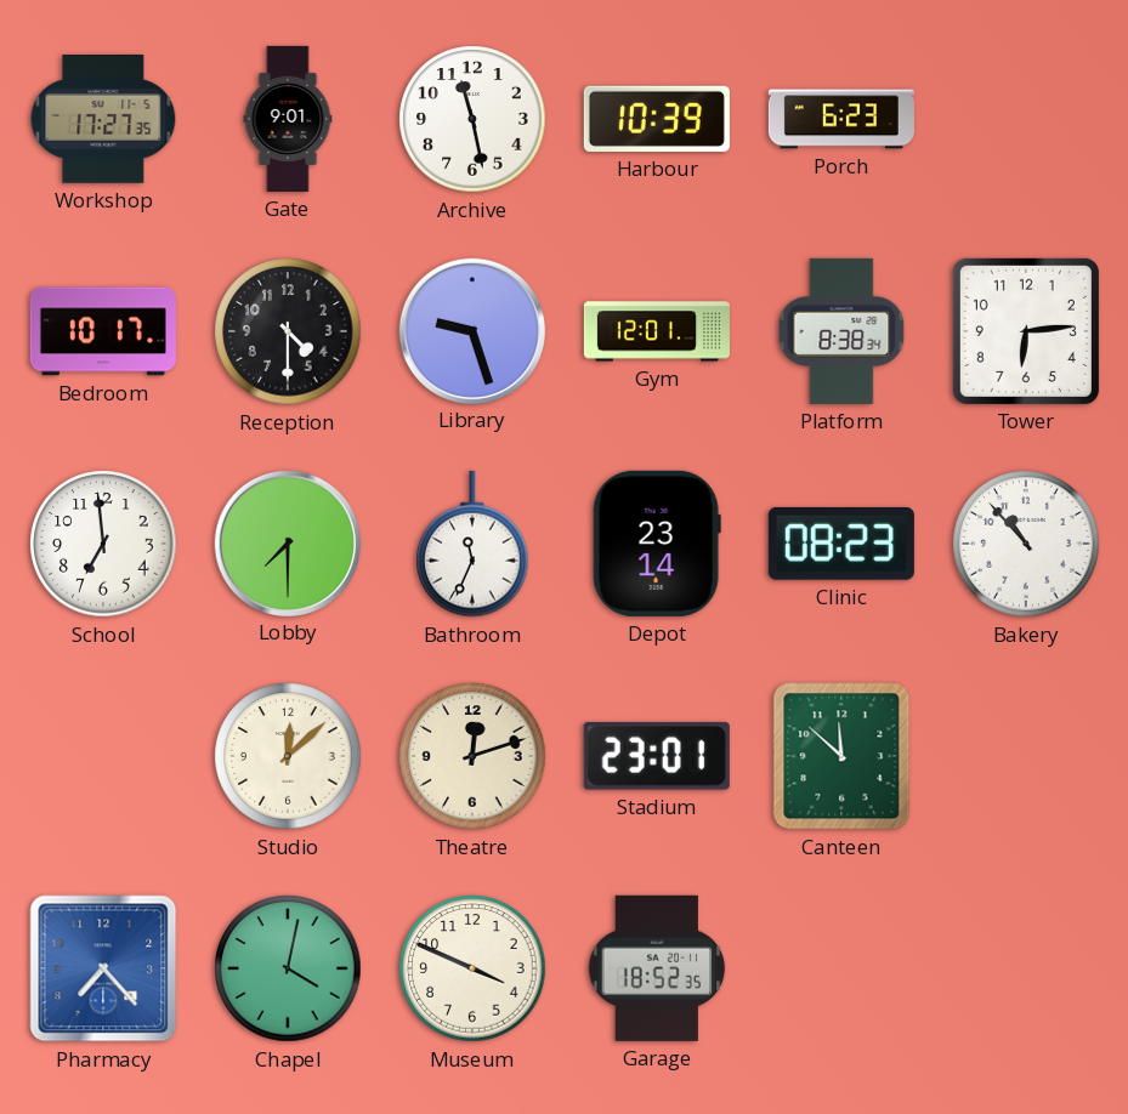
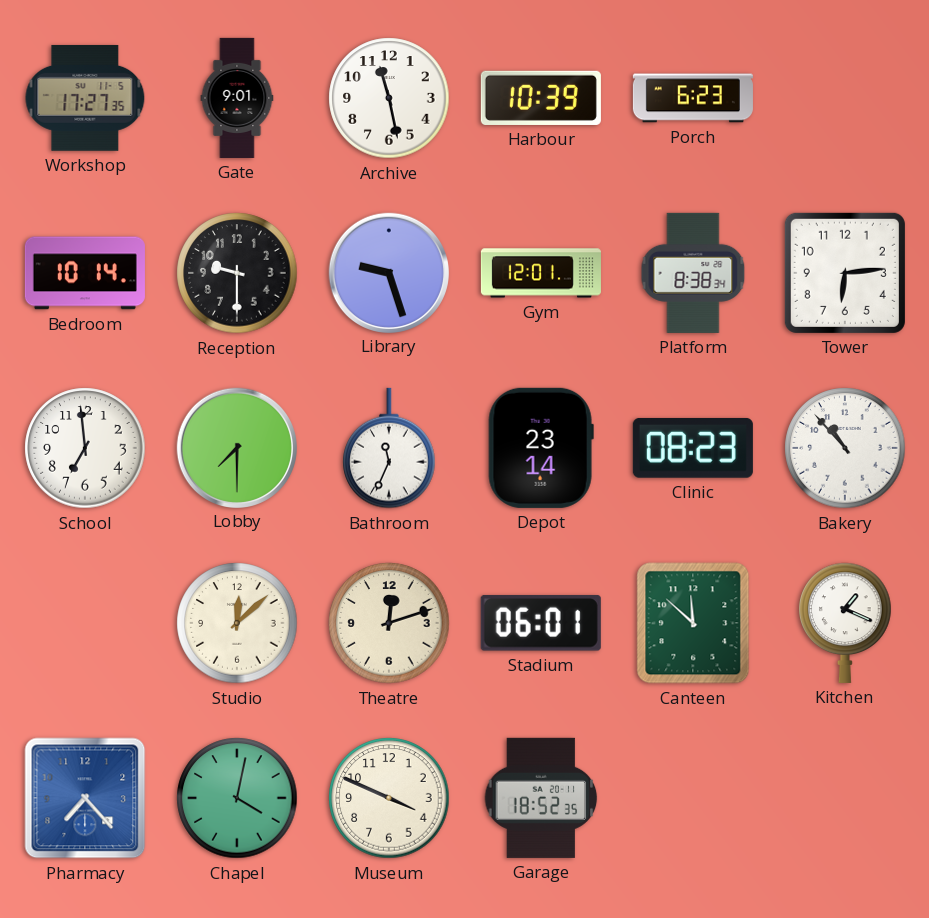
Bedroom: 10:17 -> 10:14
Reception: 4:30 -> 9:30
Stadium: 23:01 -> 06:01
Kitchen: none -> 1:19
